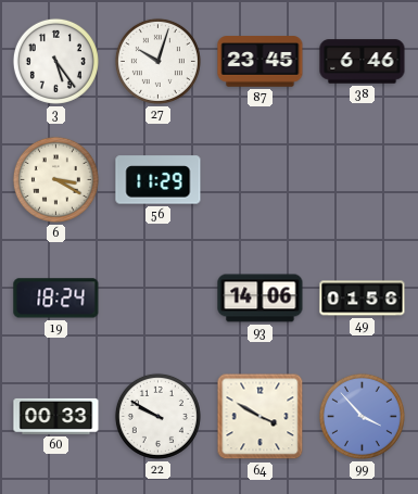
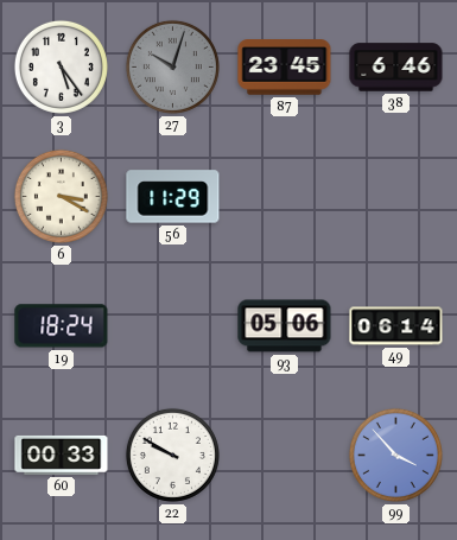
27 dial: white -> grey
93: 14:06 -> 05:06
49: 01:56 -> 06:14
64: 3:50 -> none
